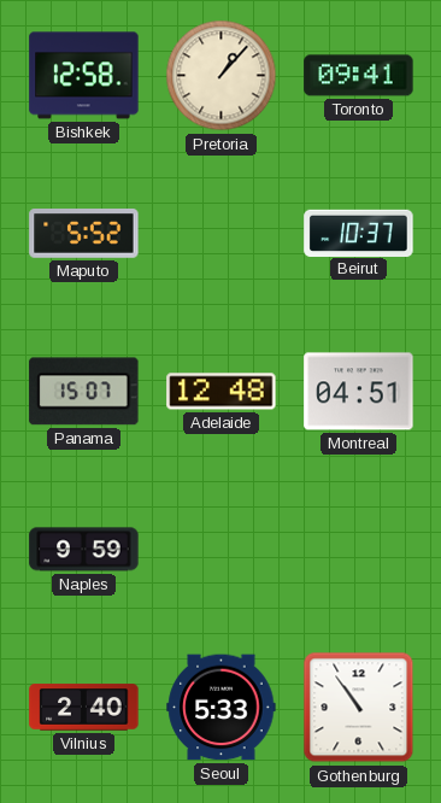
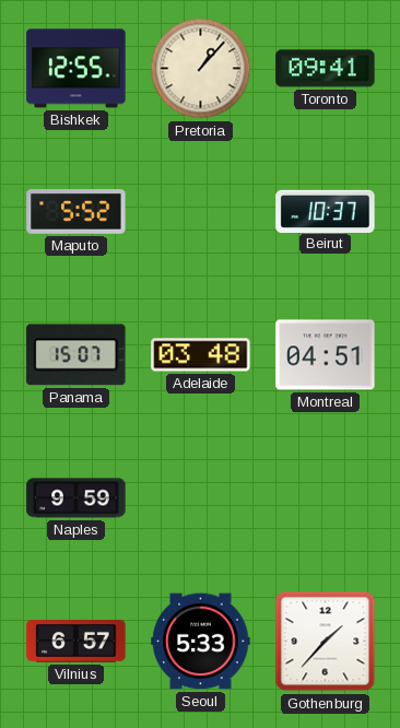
Bishkek: 12:58 -> 12:55
Adelaide: 12:48 -> 03:48
Vilnius: 2:40 -> 6:57
Gothenburg: 10:54 -> 1:37
